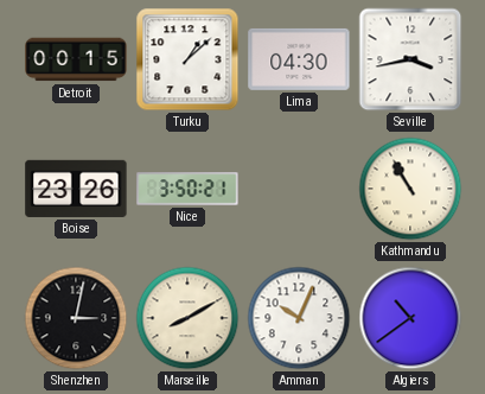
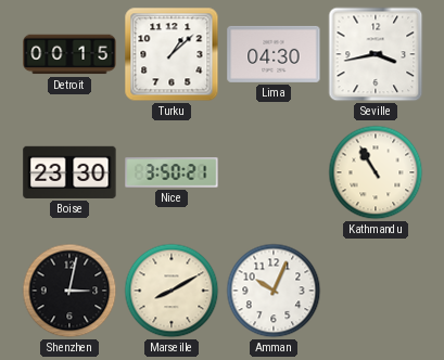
Boise: 23:26 -> 23:30
Algiers: 10:39 -> none
